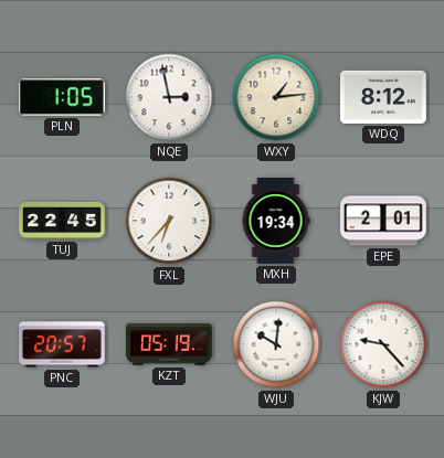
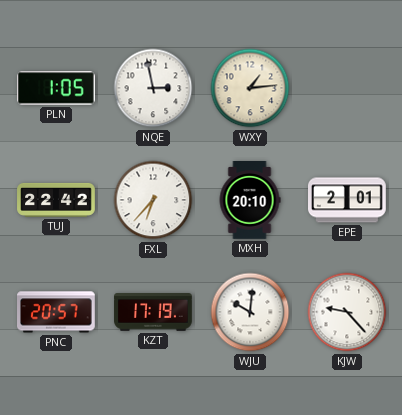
WDQ: 8:12 -> none
TUJ: 22:45 -> 22:42
MXH: 19:34 -> 20:10
KZT: 05:19 -> 17:19
